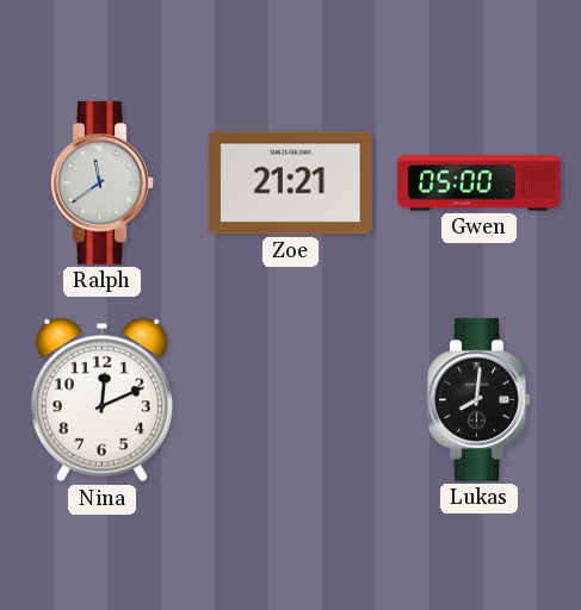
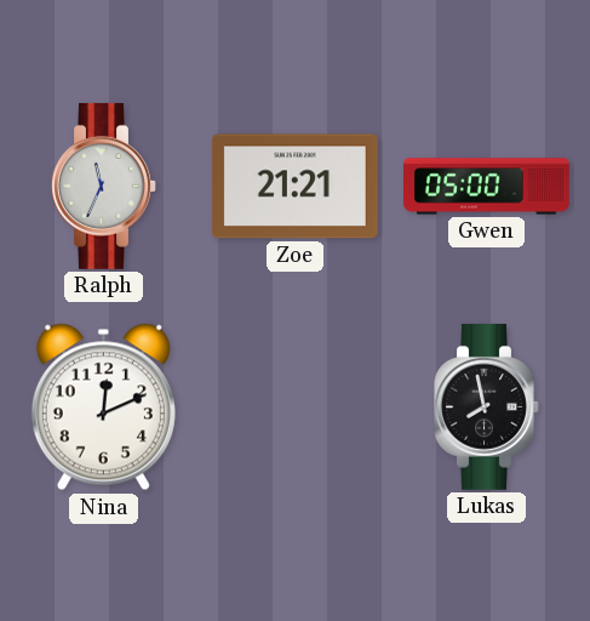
Ralph: 11:39 -> 11:34
Lukas: 8:01 -> 7:58
